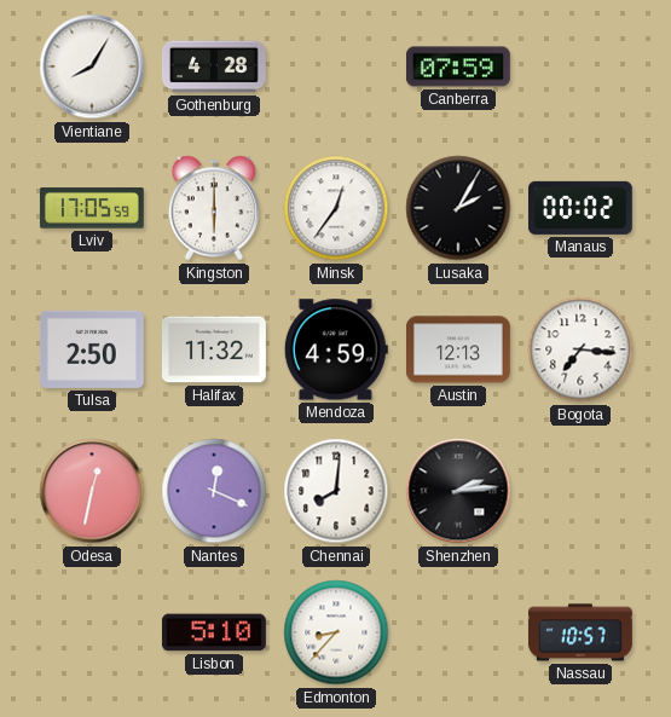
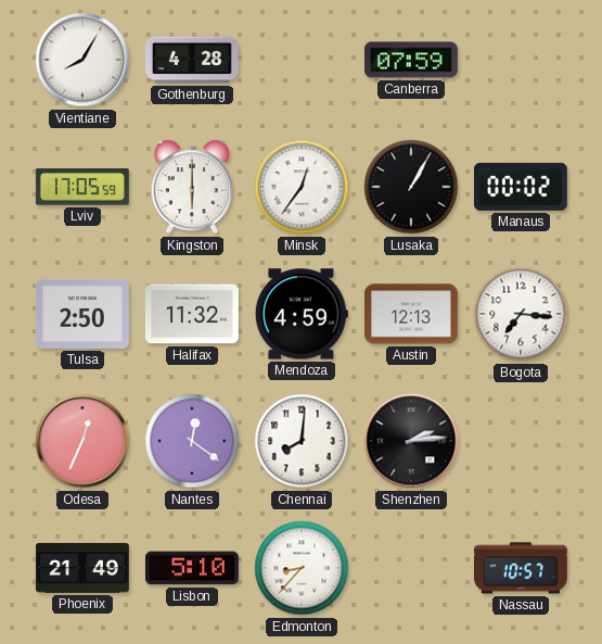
Lusaka: 2:05 -> 1:05
Odesa: 12:32 -> 12:34
Nantes: 12:19 -> 12:21
Phoenix: none -> 21:49
